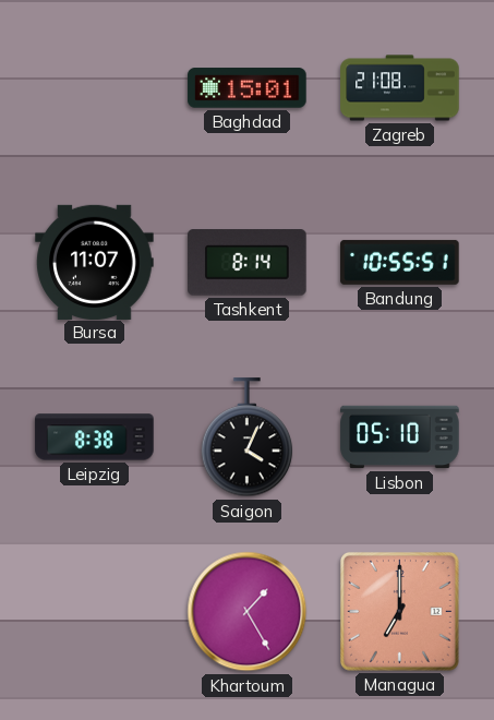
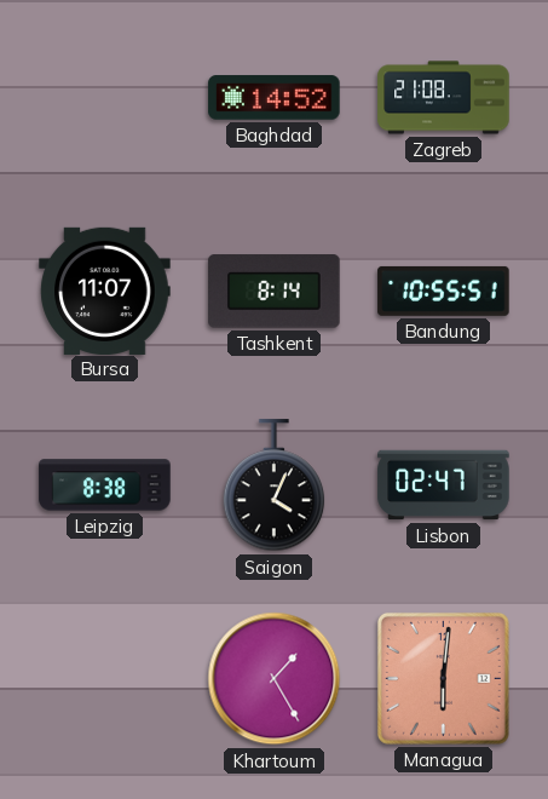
Baghdad: 15:01 -> 14:52
Lisbon: 05:10 -> 02:47
Managua: 7:00 -> 6:01
